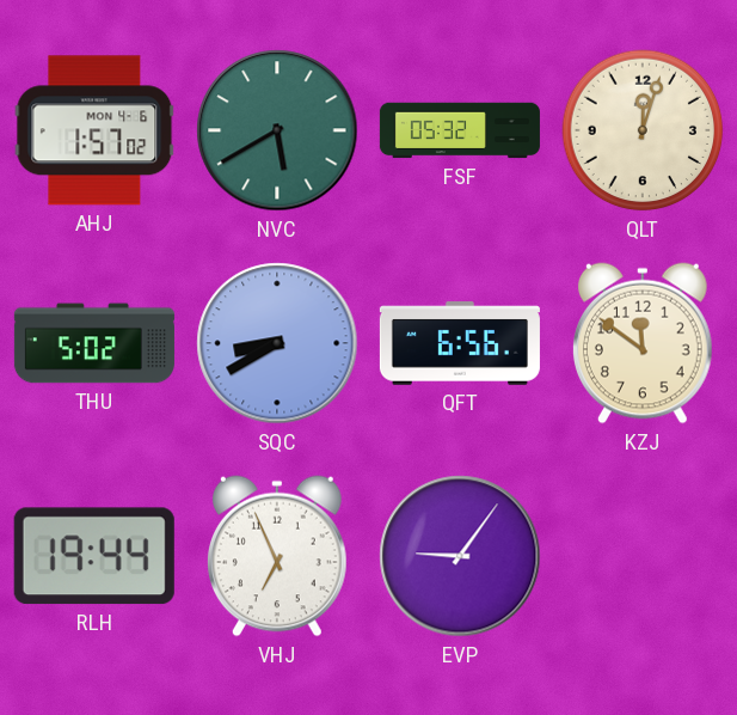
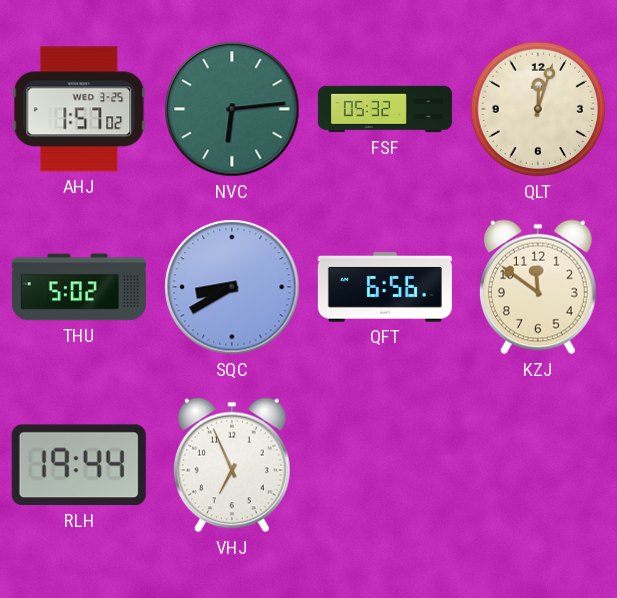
AHJ date: MON 4-6 -> WED 3-25
NVC: 5:40 -> 6:14
EVP: 9:06 -> none
